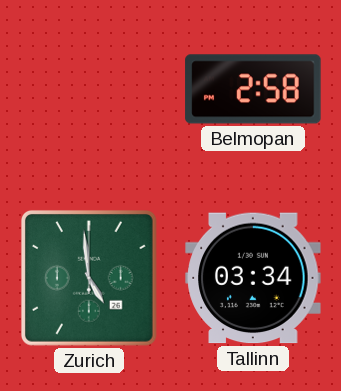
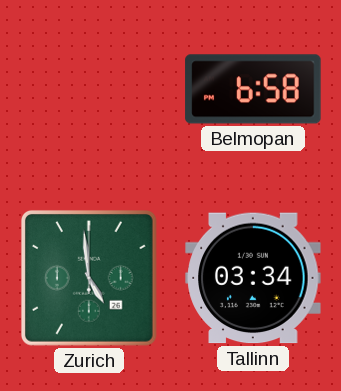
Belmopan: 2:58 -> 6:58
